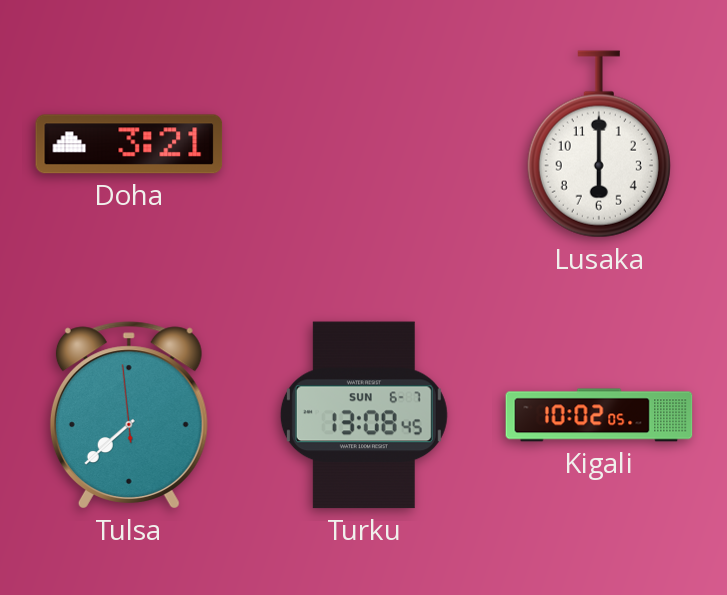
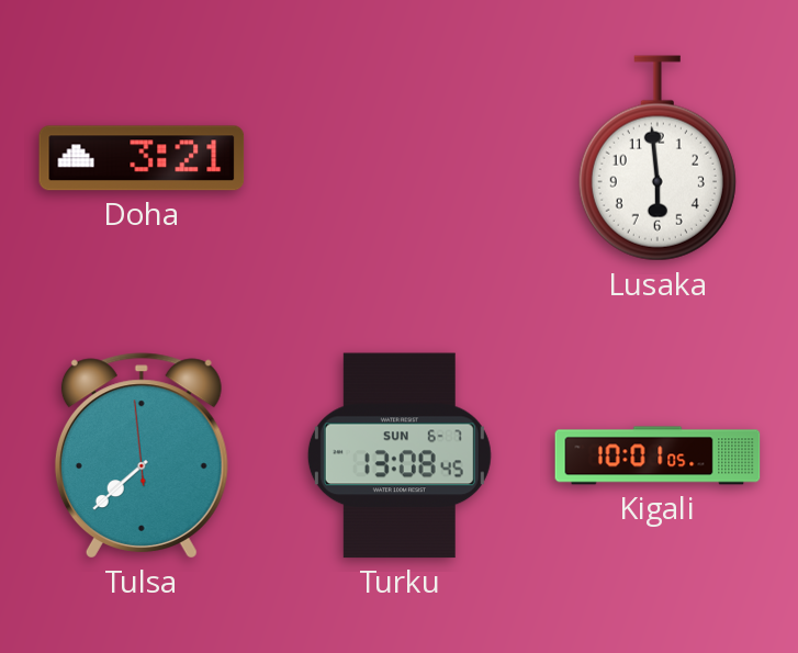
Lusaka: 6:00 -> 5:59
Kigali: 10:02 -> 10:01
